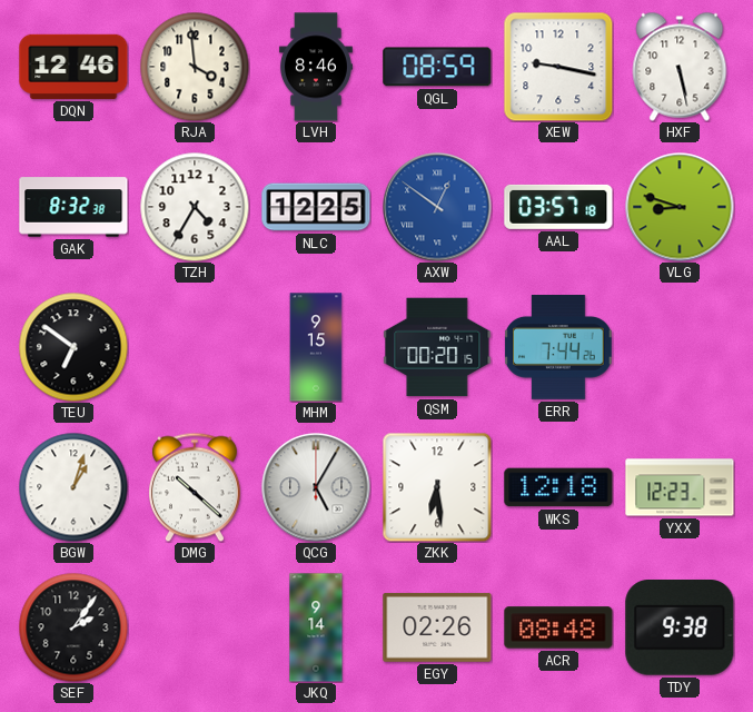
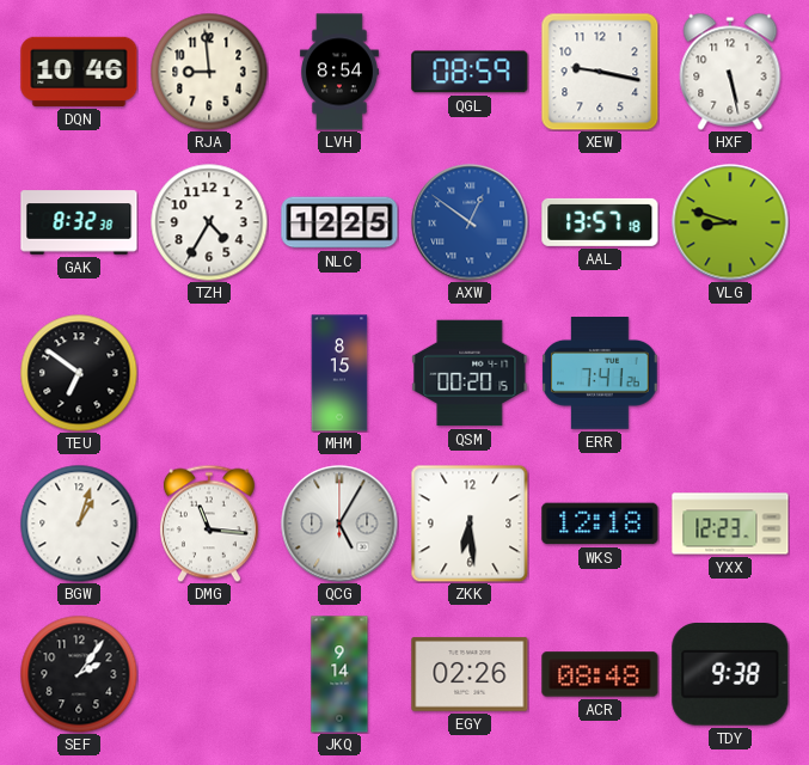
DQN: 12:46 -> 10:46
RJA: 3:59 -> 8:59
LVH: 8:46 -> 8:54
AAL: 03:57 -> 13:57
MHM: 9:15 -> 8:15
ERR: 7:44 -> 7:41
DMG: 10:22 -> 11:16
